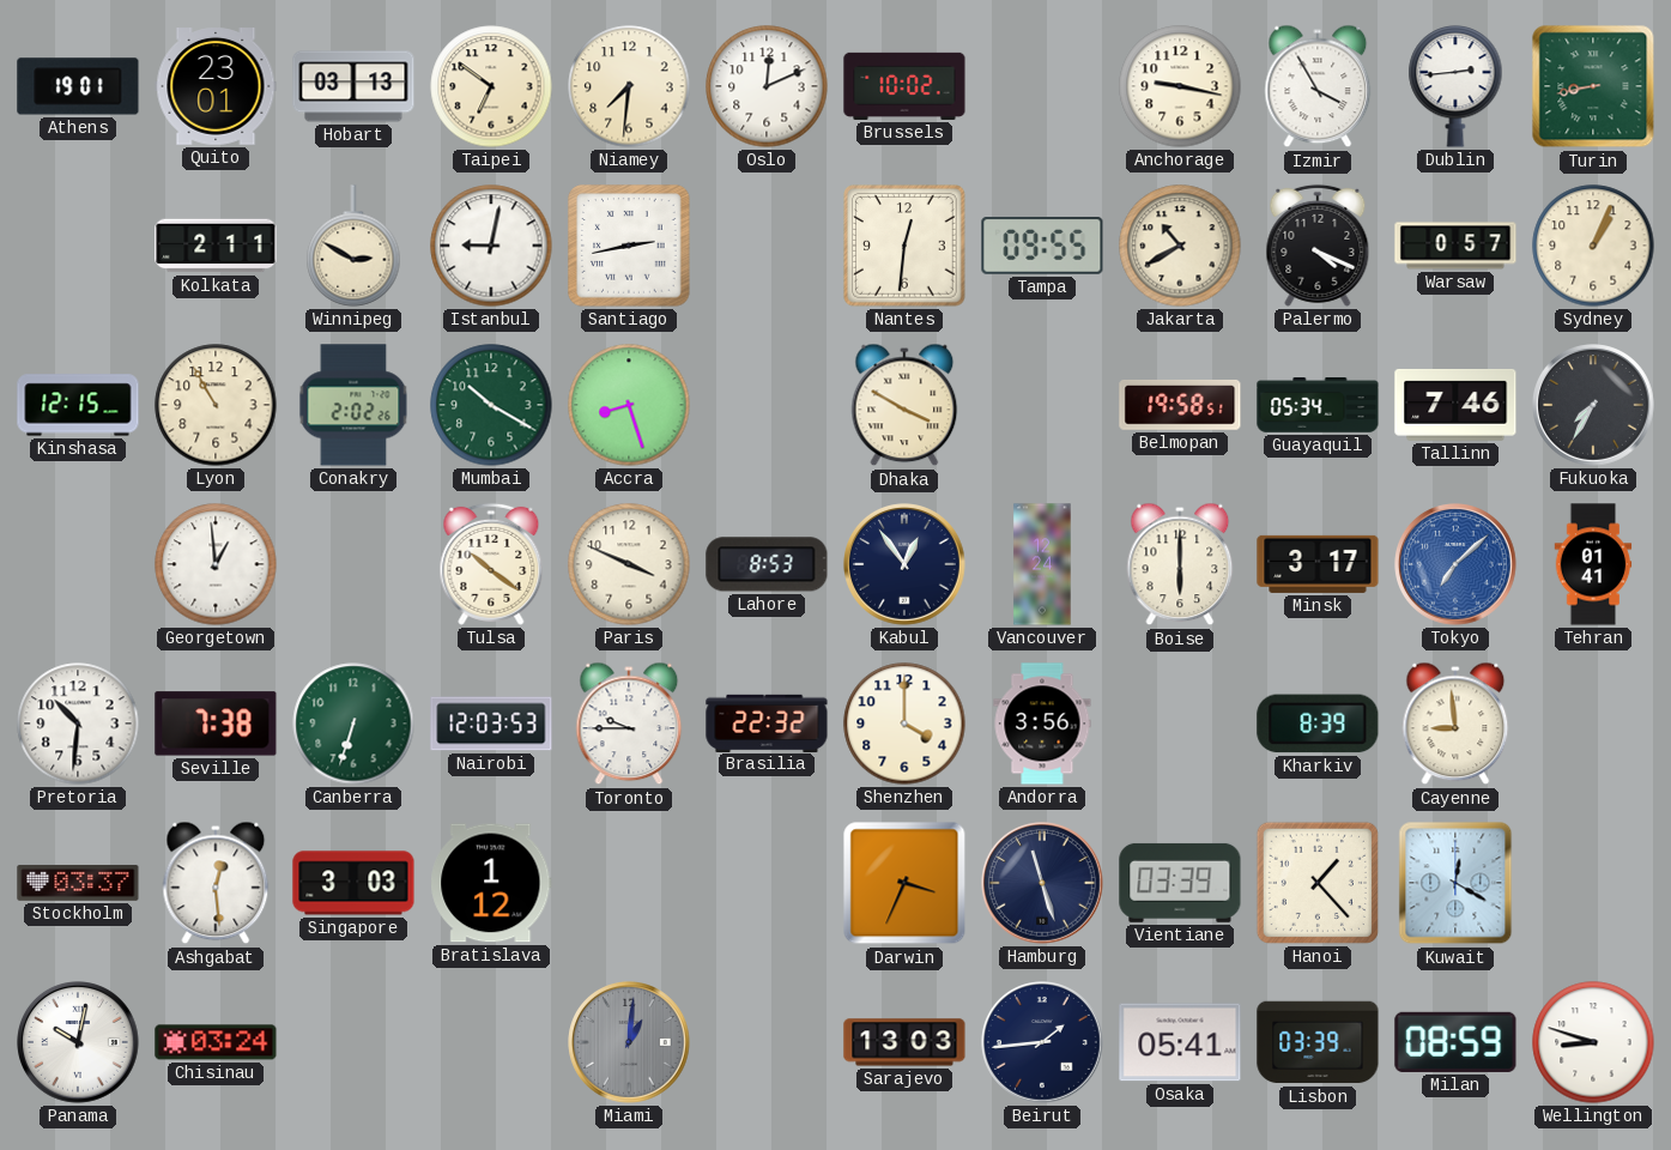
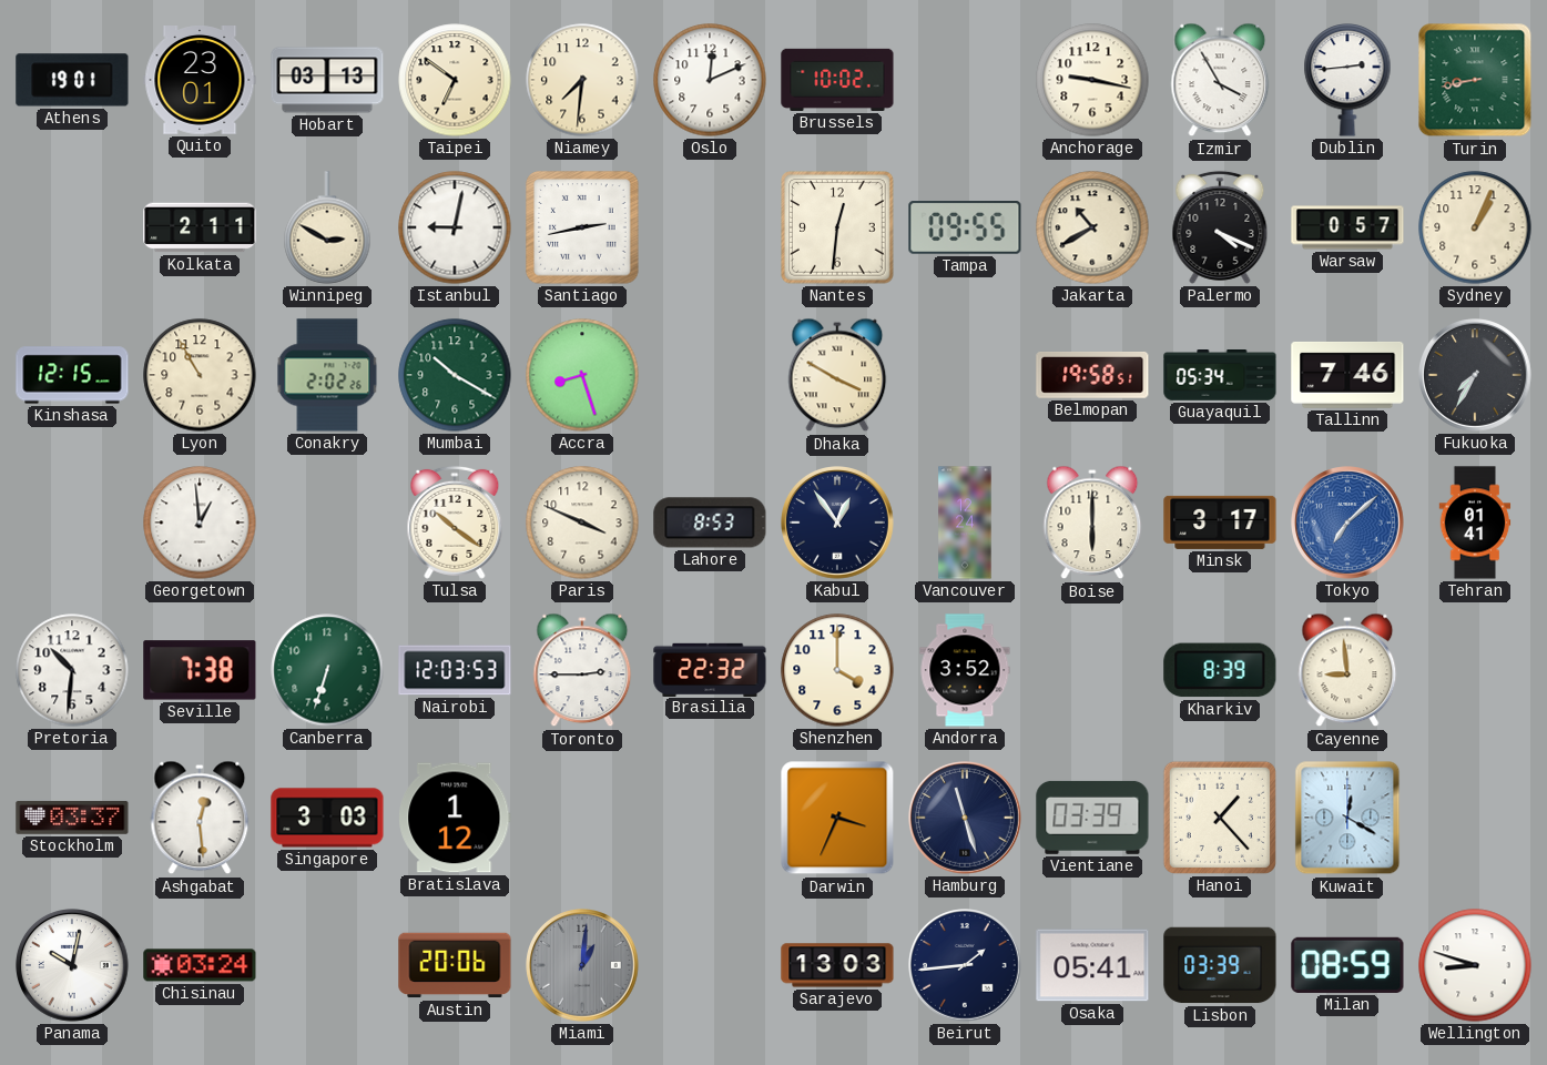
Toronto: 9:45 -> 2:45
Andorra: 3:56 -> 3:52
Austin: none -> 20:06
